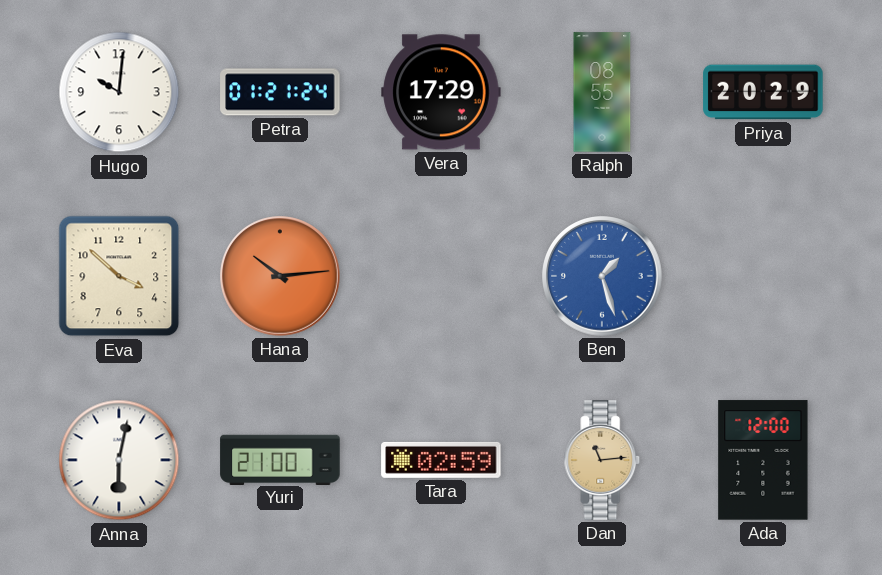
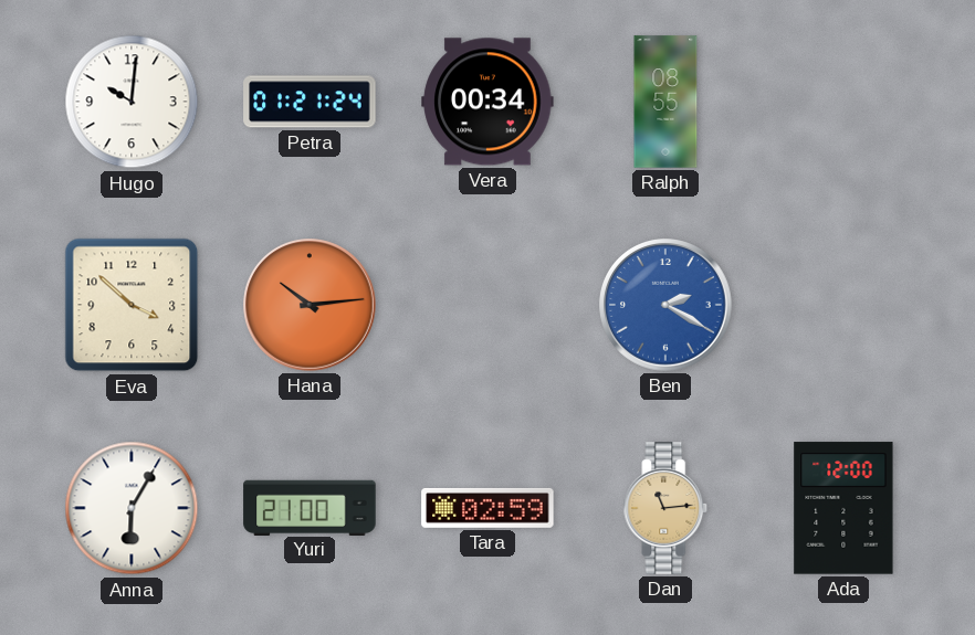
Vera: 17:29 -> 00:34
Priya: 20:29 -> none
Ben: 1:27 -> 2:20
Anna: 6:02 -> 6:05
